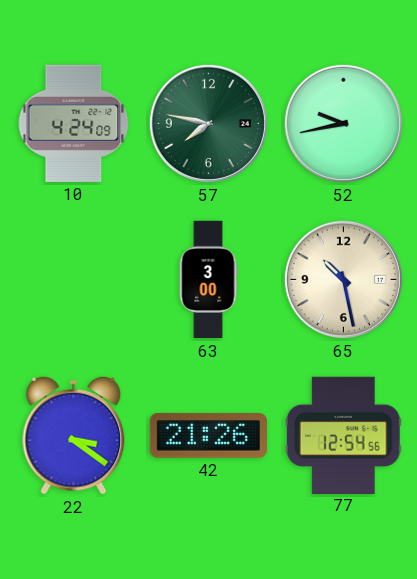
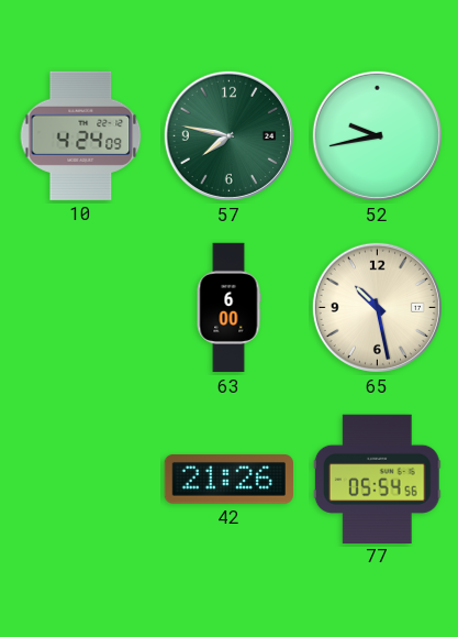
63: 3:00 -> 6:00
22: 3:21 -> none
77: 12:54 -> 05:54
